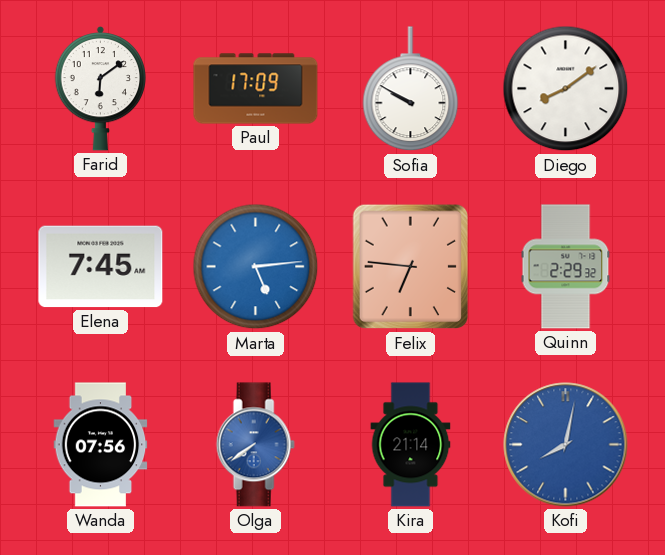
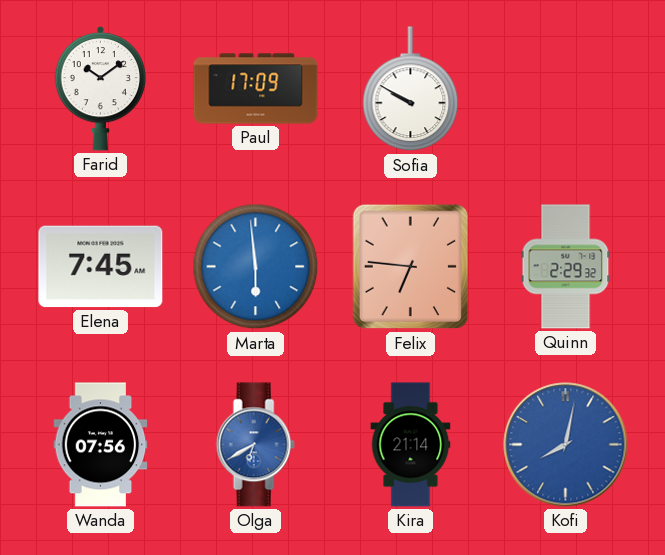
Farid: 6:09 -> 10:09
Diego: 8:09 -> none
Marta: 5:14 -> 5:59
Olga: 7:39 -> 6:40
